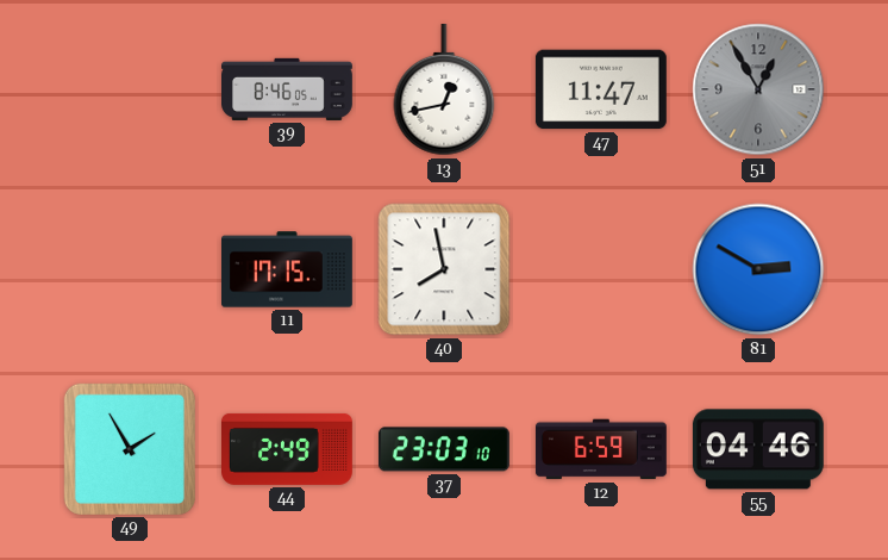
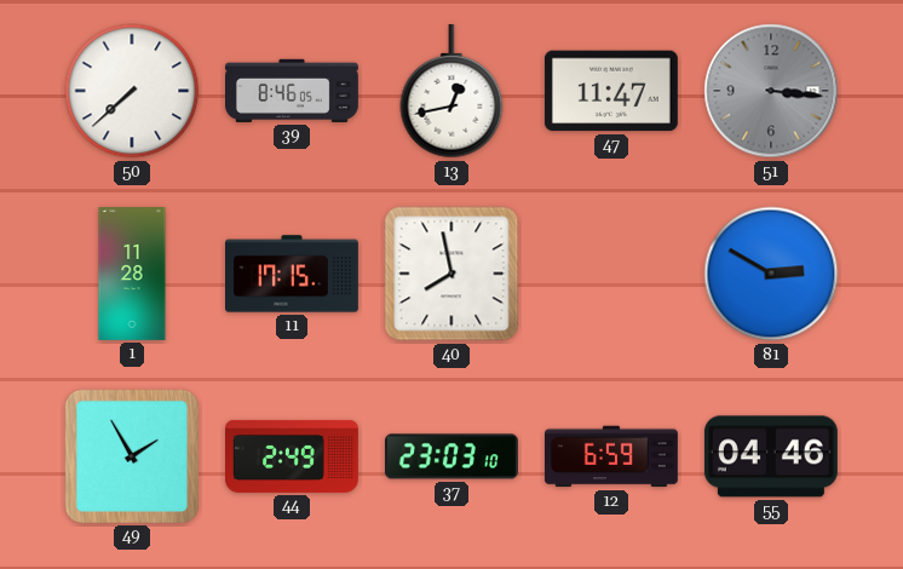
50: none -> 7:38
51: 12:55 -> 3:16
1: none -> 11:28
